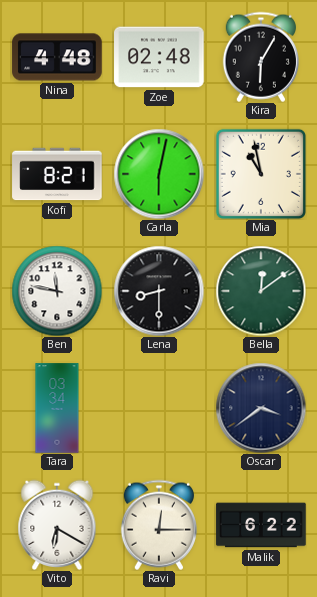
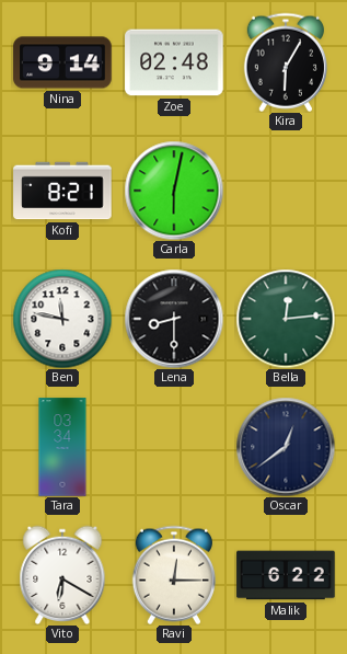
Nina: 4:48 -> 9:14
Mia: 10:58 -> none
Bella: 12:09 -> 12:14
Oscar: 3:39 -> 12:39
